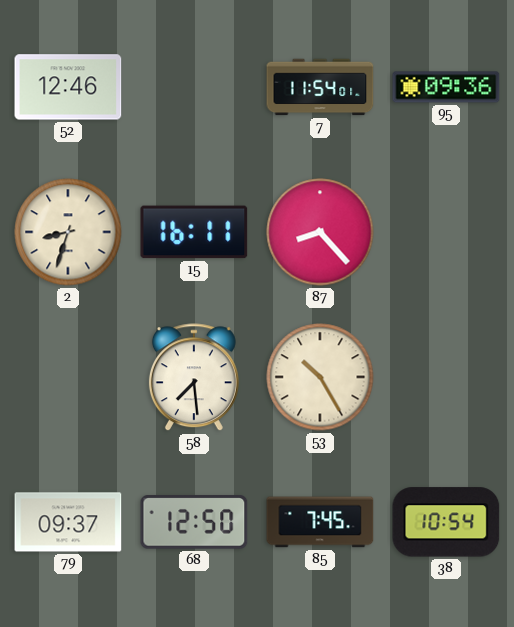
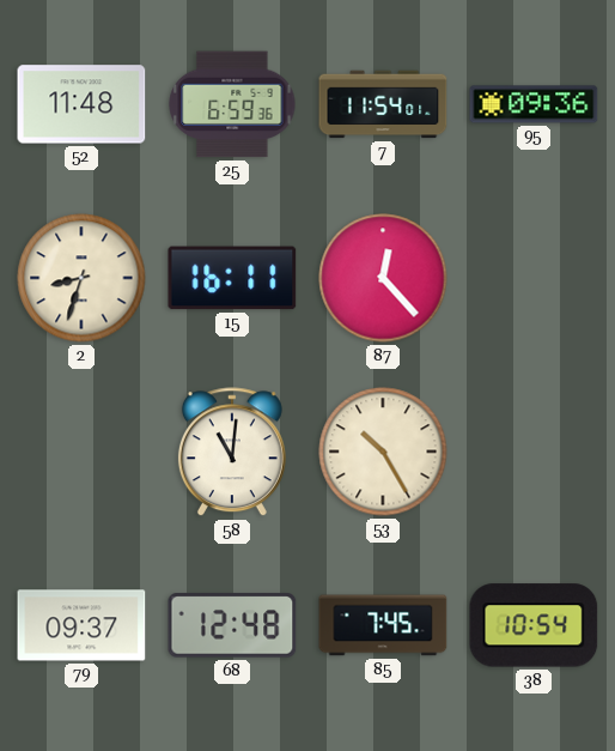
52: 12:46 -> 11:48
25: none -> 6:59
87: 8:23 -> 12:23
58: 7:29 -> 11:01
68: 12:50 -> 12:48
